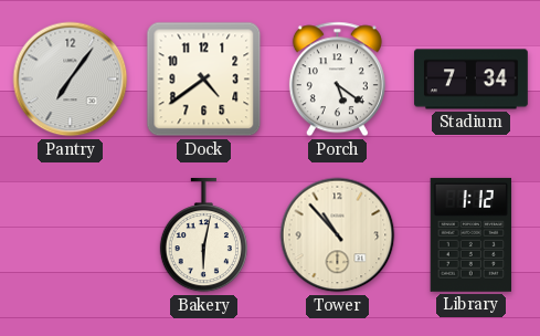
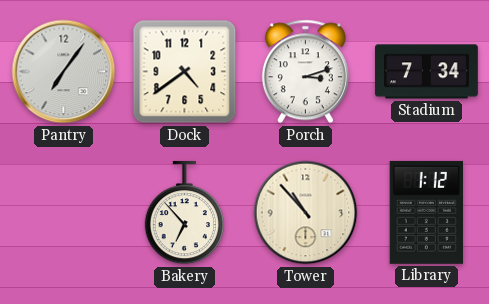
Porch: 5:21 -> 3:12
Bakery: 6:02 -> 6:53
